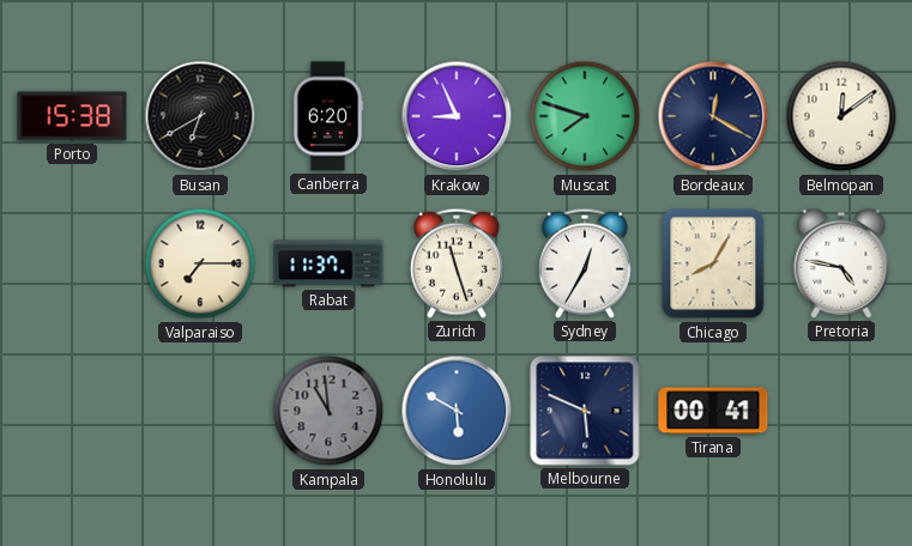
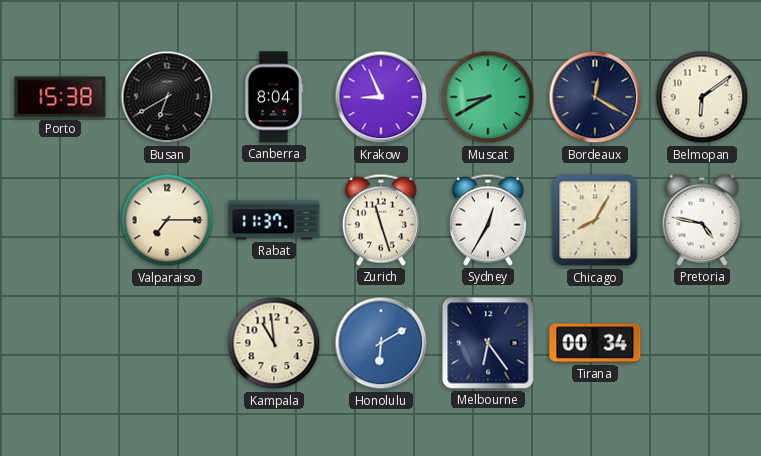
Canberra: 6:20 -> 8:04
Muscat: 7:48 -> 8:40
Belmopan: 12:09 -> 6:09
Kampala dial: grey -> cream
Honolulu: 5:50 -> 6:10
Melbourne: 5:49 -> 6:24
Tirana: 00:41 -> 00:34
